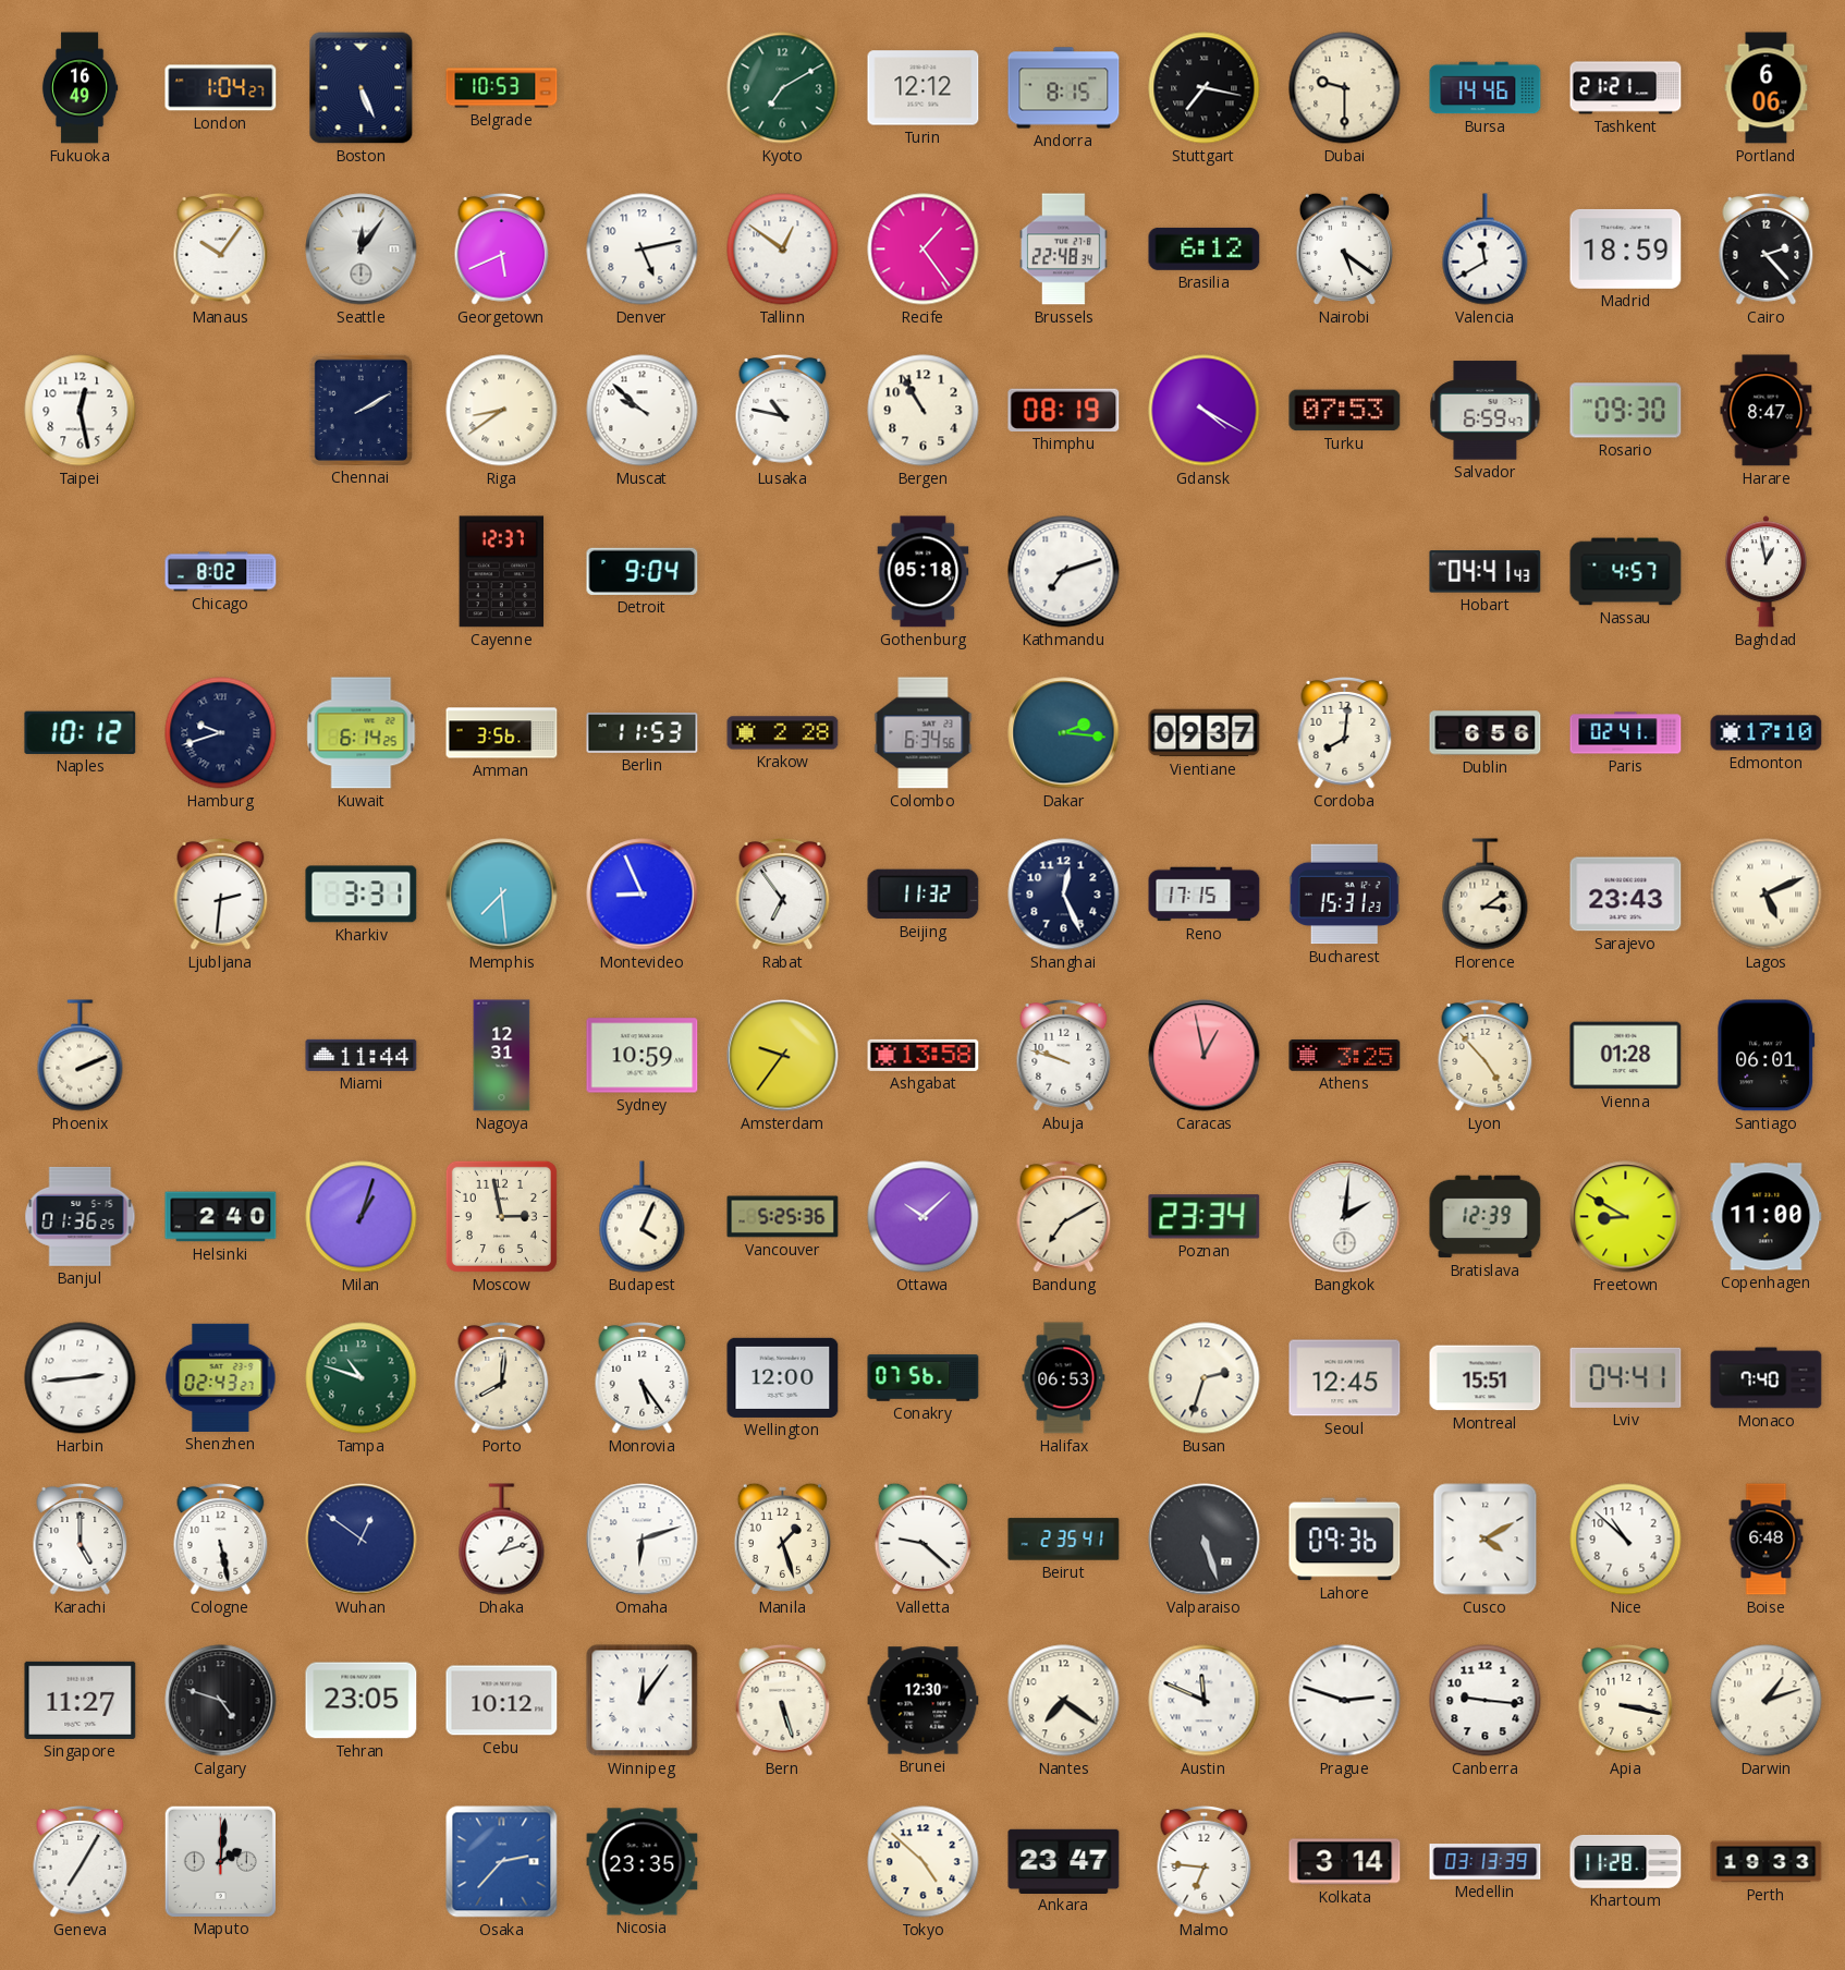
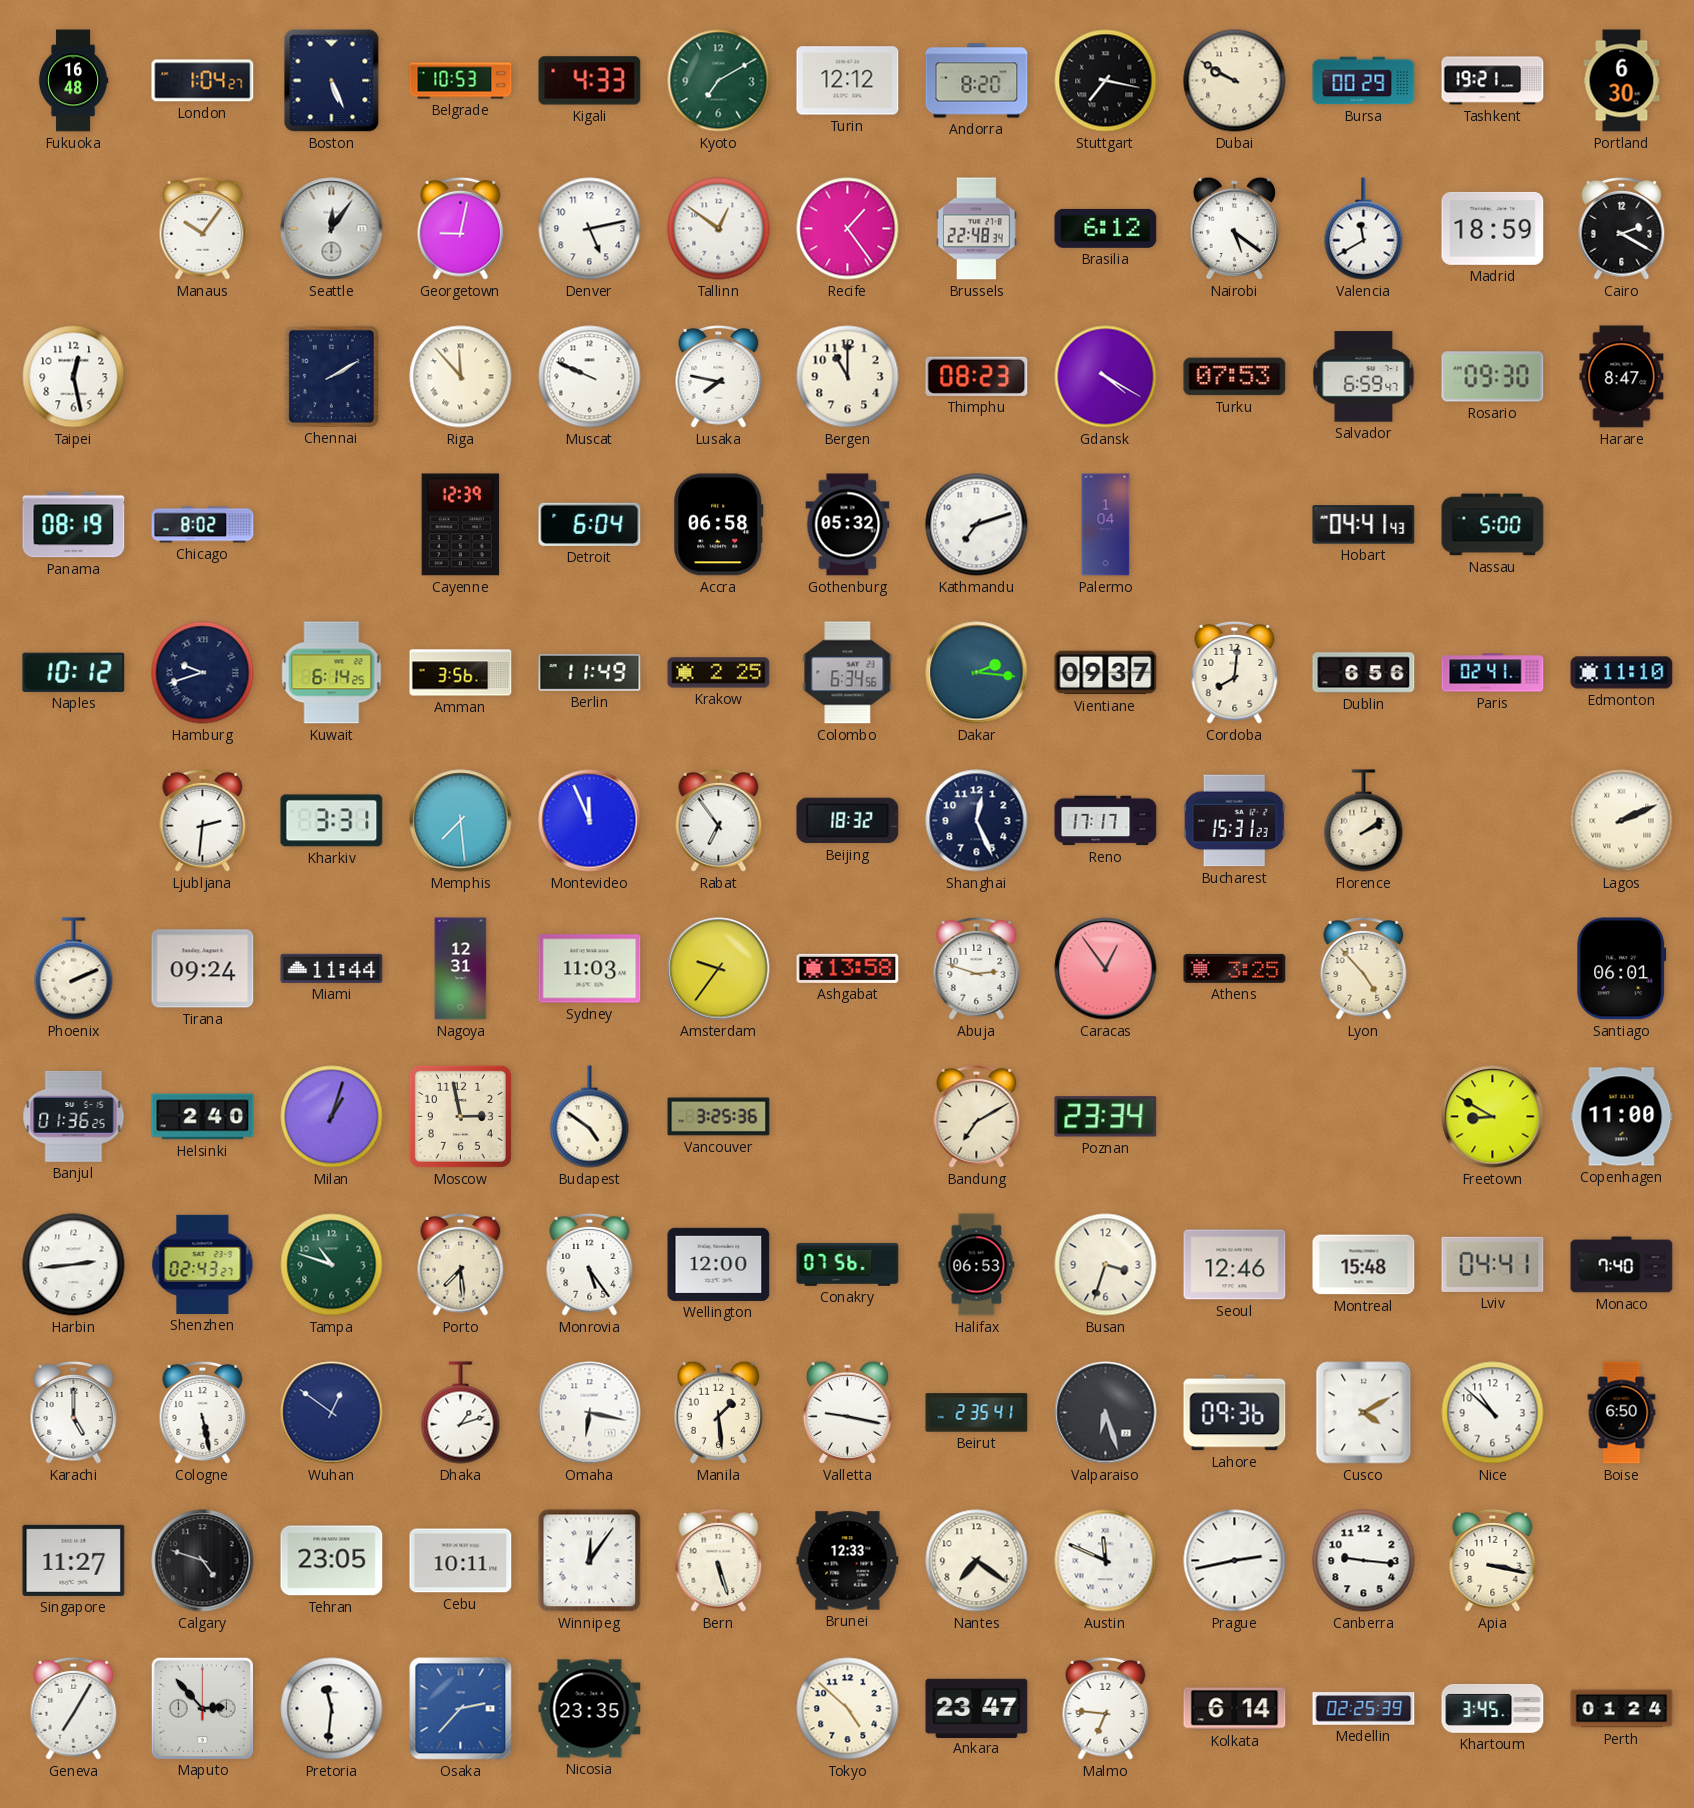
Fukuoka: 16:49 -> 16:48
Kigali: none -> 4:33
Andorra: 8:15 -> 8:20
Dubai: 9:30 -> 9:50
Bursa: 14:46 -> 00:29
Tashkent: 21:21 -> 19:21
Portland: 6:06 -> 6:30
Georgetown: 5:41 -> 9:02
Cairo: 2:23 -> 2:20
Riga: 8:39 -> 11:53
Muscat: 9:52 -> 9:49
Lusaka: 10:47 -> 7:47
Bergen: 10:55 -> 11:00
Thimphu: 08:19 -> 08:23
Panama: none -> 08:19
Cayenne: 12:37 -> 12:39
Detroit: 9:04 -> 6:04
Accra: none -> 06:58
Gothenburg: 05:18 -> 05:32
Palermo: none -> 1:04
Nassau: 4:57 -> 5:00
Baghdad: 12:58 -> none
Berlin: 11:53 -> 11:49
Krakow: 2:28 -> 2:25
Edmonton: 17:10 -> 11:10
Montevideo: 8:56 -> 11:56
Beijing: 11:32 -> 18:32
Reno: 17:15 -> 17:17
Florence: 3:09 -> 2:09
Sarajevo: 23:43 -> none
Lagos: 5:11 -> 2:11
Tirana: none -> 09:24
Sydney: 10:59 -> 11:03
Abuja: 9:48 -> 2:48
Caracas: 12:58 -> 12:54
Vienna: 01:28 -> none
Budapest: 4:04 -> 4:51
Vancouver: 5:25 -> 3:25
Ottawa: 10:08 -> none
Bangkok: 2:01 -> none
Bratislava: 12:39 -> none
Porto: 8:01 -> 7:29
Busan: 2:33 -> 3:33
Seoul: 12:45 -> 12:46
Montreal: 15:51 -> 15:48
Omaha: 6:12 -> 6:17
Manila: 1:27 -> 1:29
Valletta: 9:22 -> 9:17
Valparaiso: 5:27 -> 6:27
Boise: 6:48 -> 6:50
Cebu: 10:12 -> 10:11
Brunei: 12:30 -> 12:33
Prague: 2:48 -> 2:43
Darwin: 1:12 -> none
Maputo: 2:01 -> 2:53
Pretoria: none -> 11:31
Kolkata: 3:14 -> 6:14
Medellin: 03:13 -> 02:25
Khartoum: 11:28 -> 3:45
Perth: 19:33 -> 01:24
